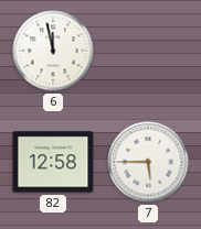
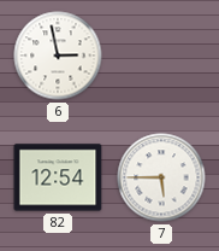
6: 11:58 -> 2:58
82: 12:58 -> 12:54
